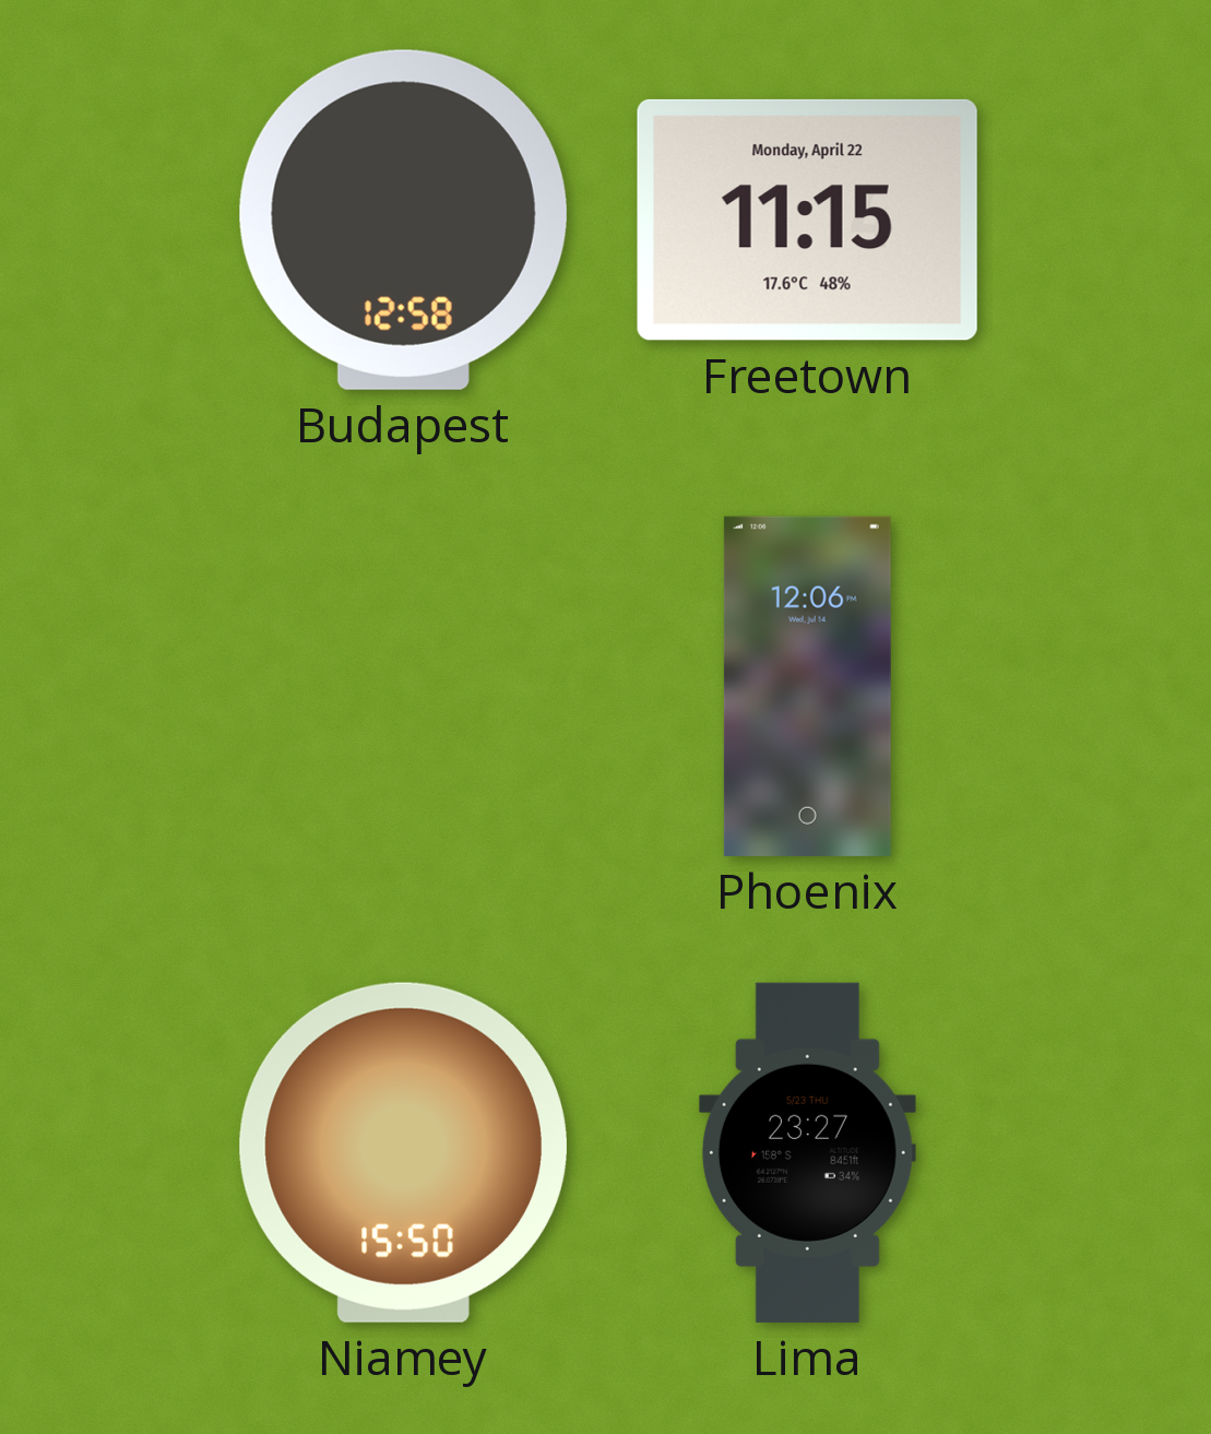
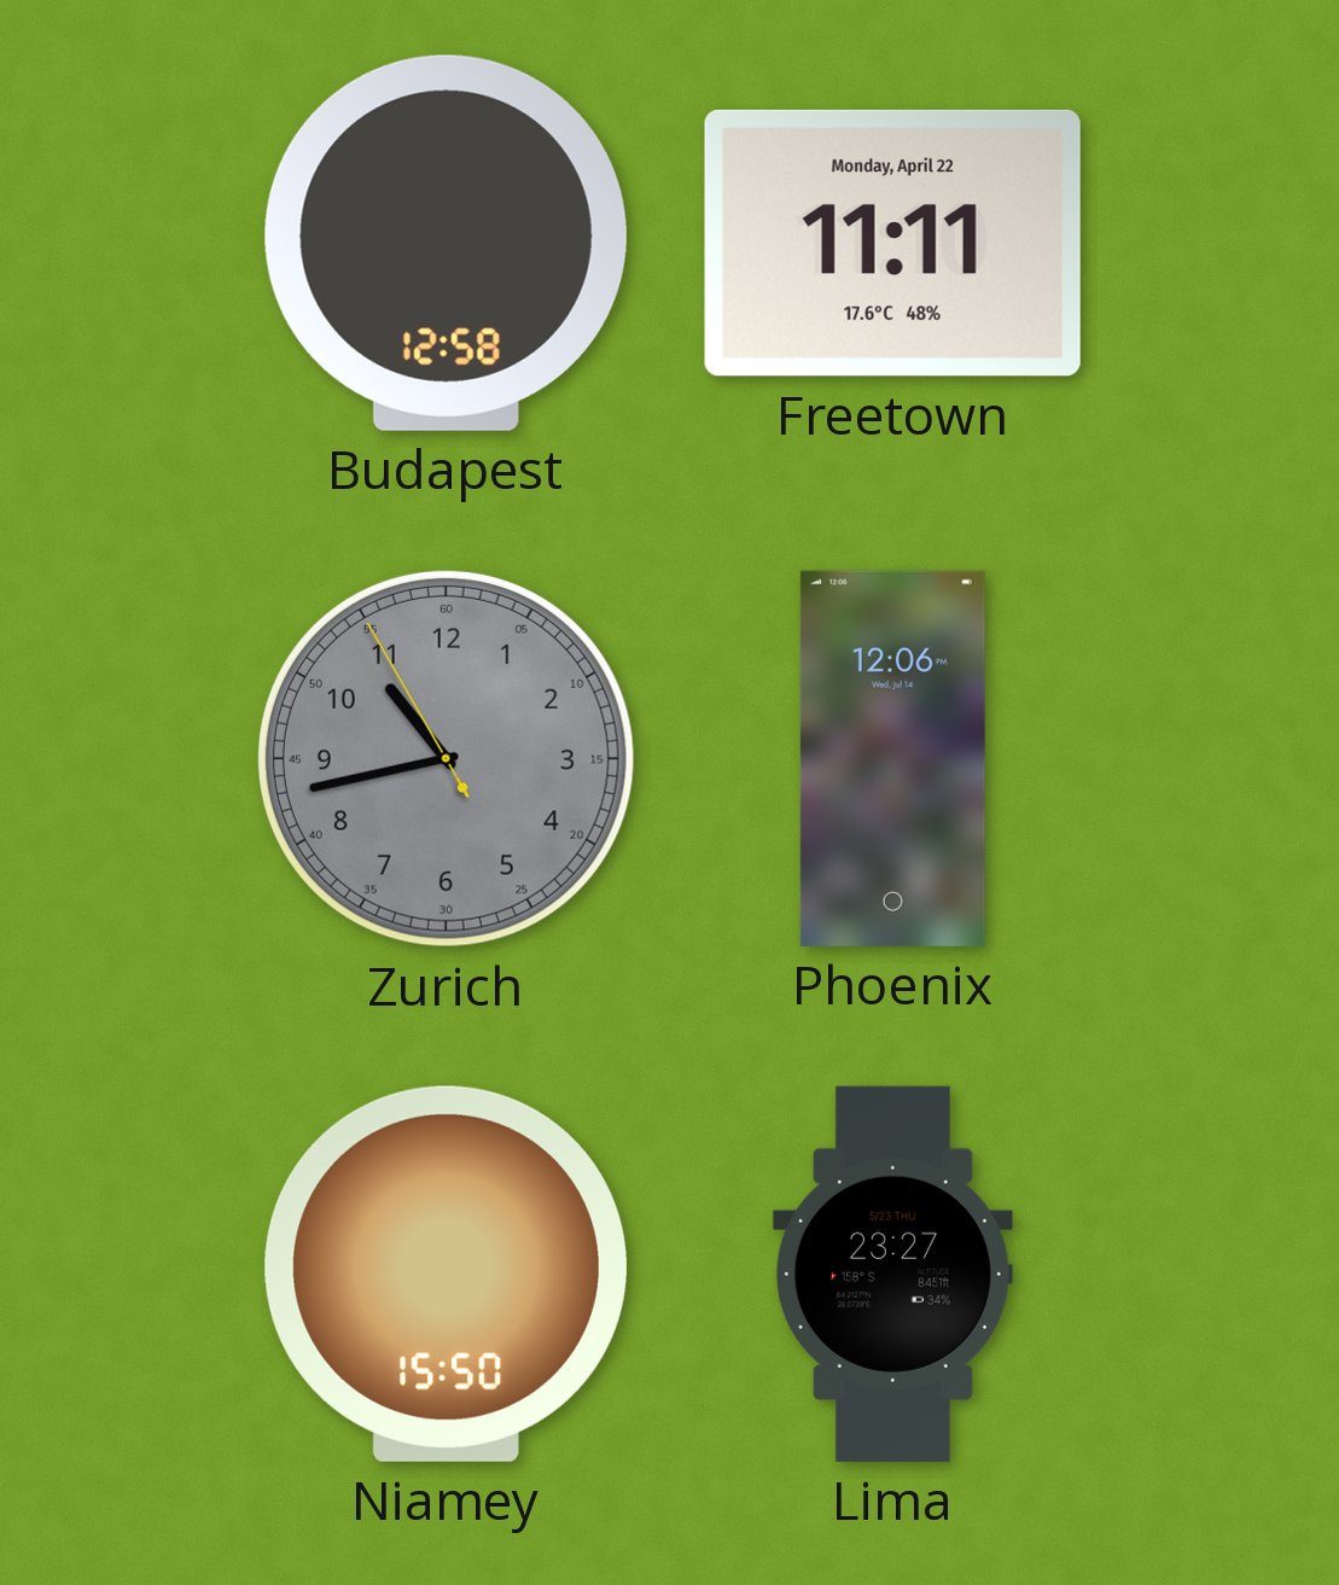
Freetown: 11:15 -> 11:11
Zurich: none -> 10:42
